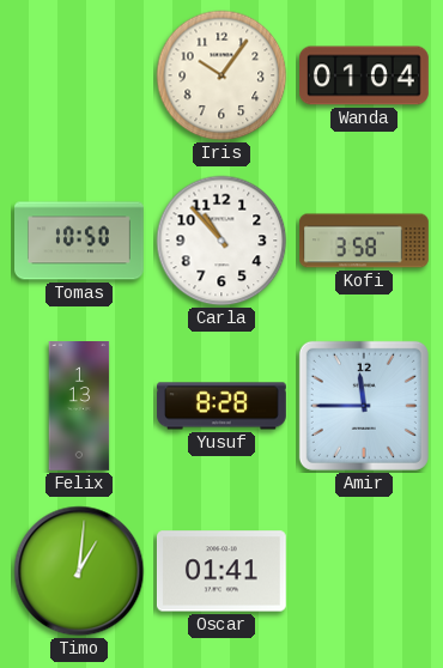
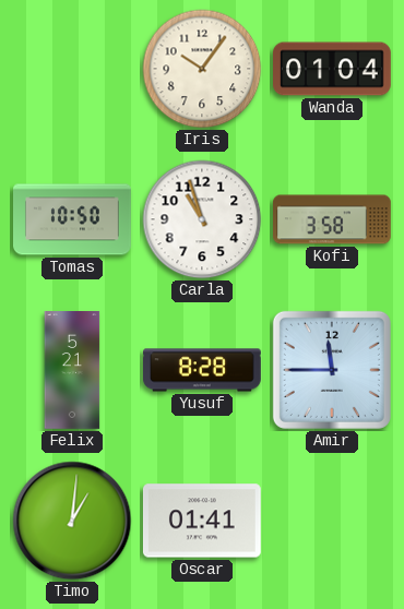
Carla: 10:53 -> 10:57
Felix: 1:13 -> 5:21
